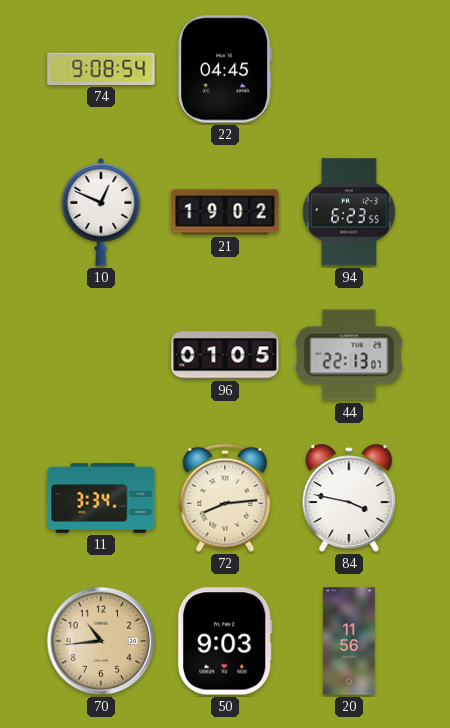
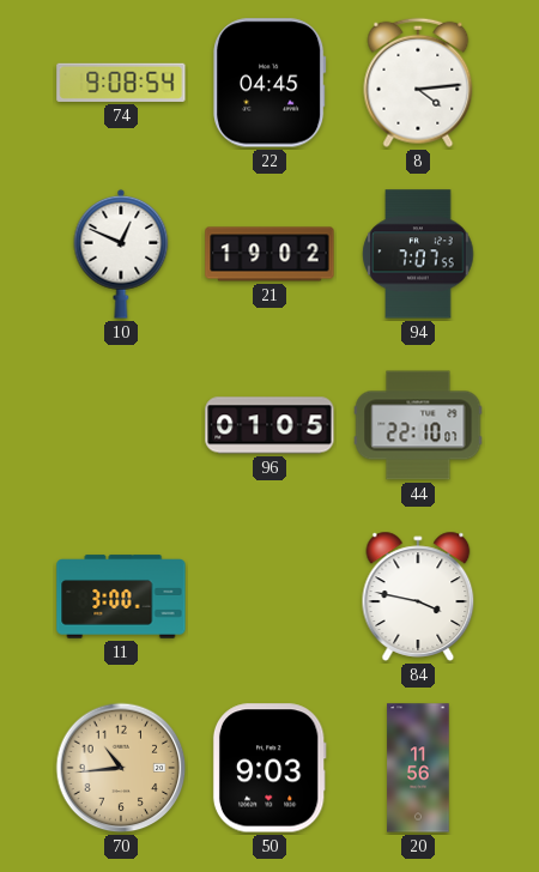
8: none -> 4:14
94: 6:23 -> 7:07
44: 22:13 -> 22:10
11: 3:34 -> 3:00
72: 8:14 -> none
